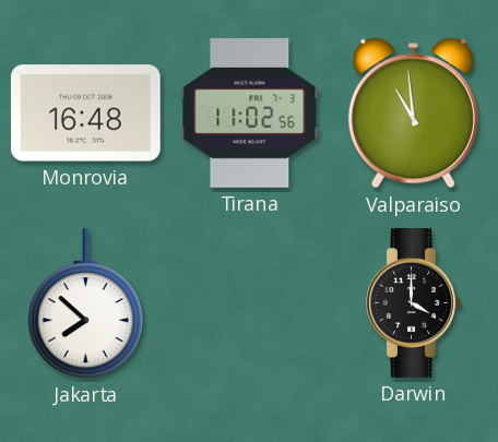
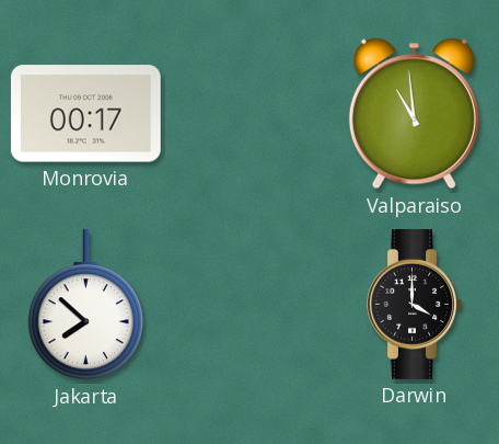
Monrovia: 16:48 -> 00:17
Tirana: 11:02 -> none
